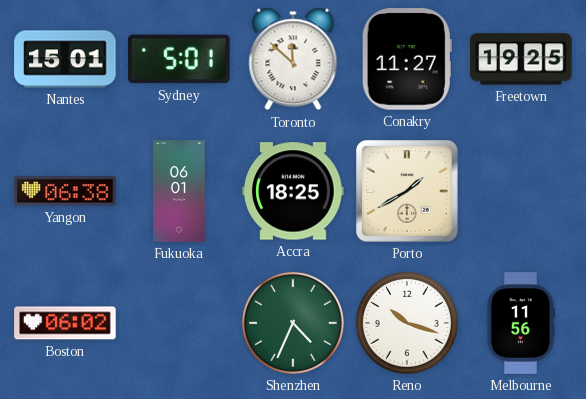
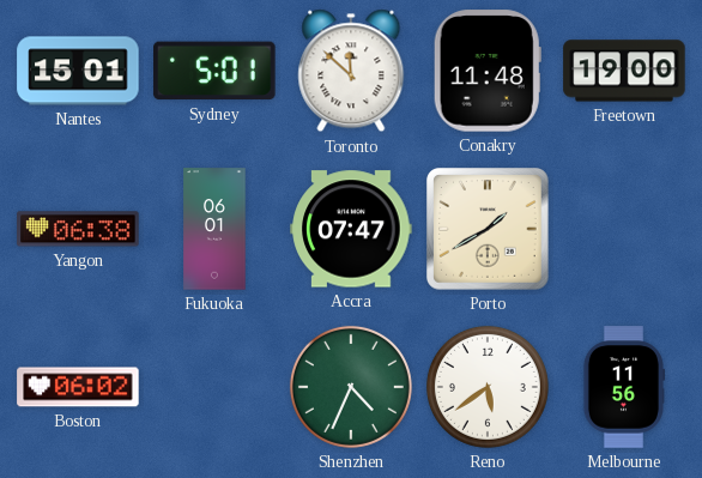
Conakry: 11:27 -> 11:48
Freetown: 19:25 -> 19:00
Accra: 18:25 -> 07:47
Reno: 10:18 -> 5:39
